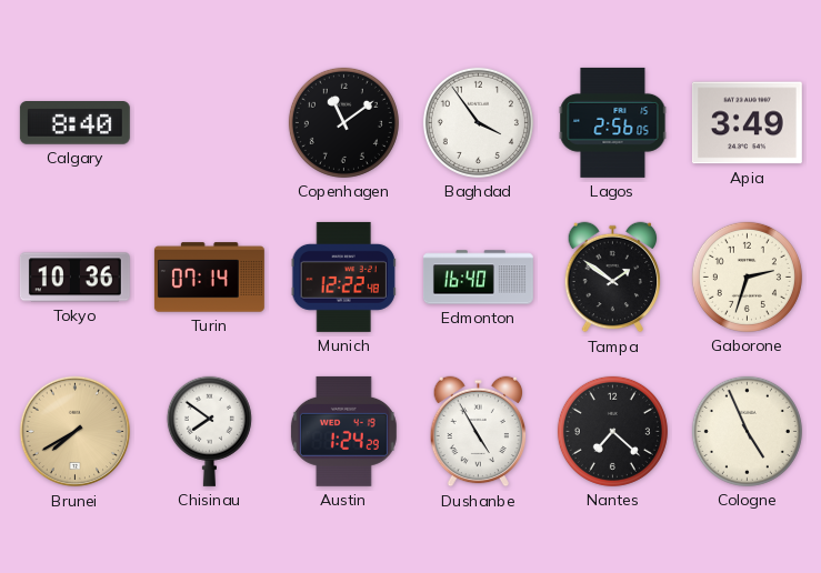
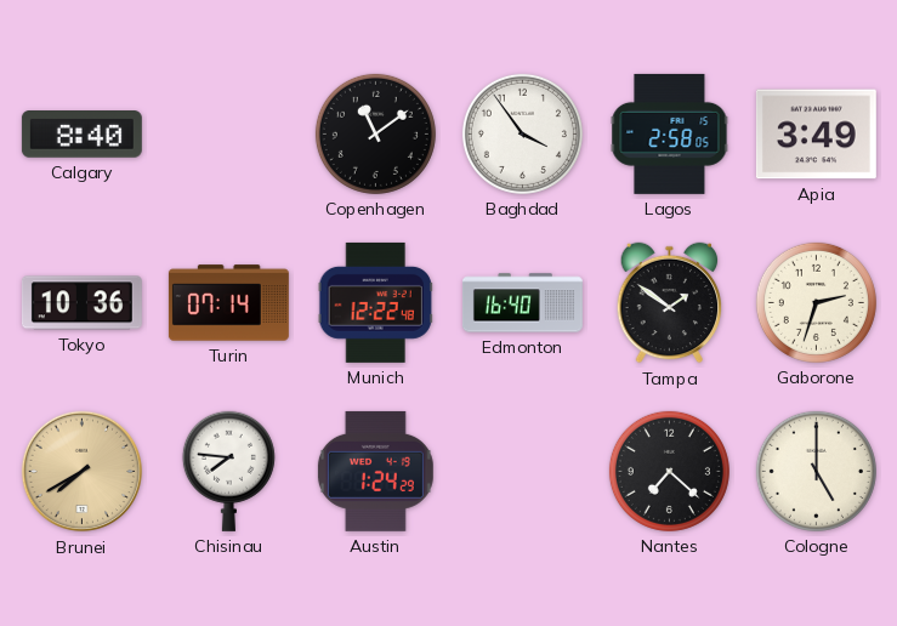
Lagos: 2:56 -> 2:58
Chisinau: 7:51 -> 7:46
Dushanbe: 4:55 -> none
Cologne: 4:56 -> 5:00
